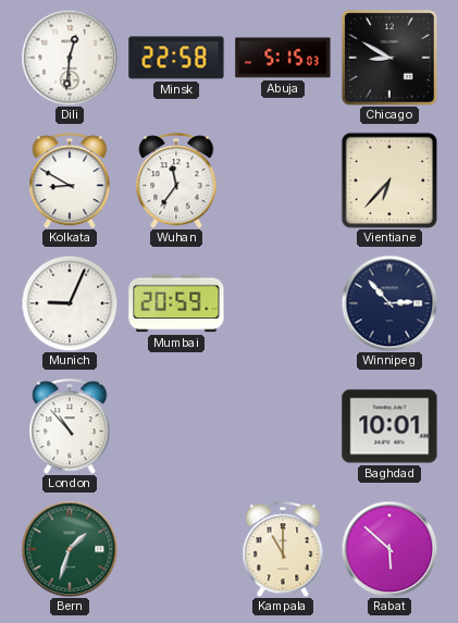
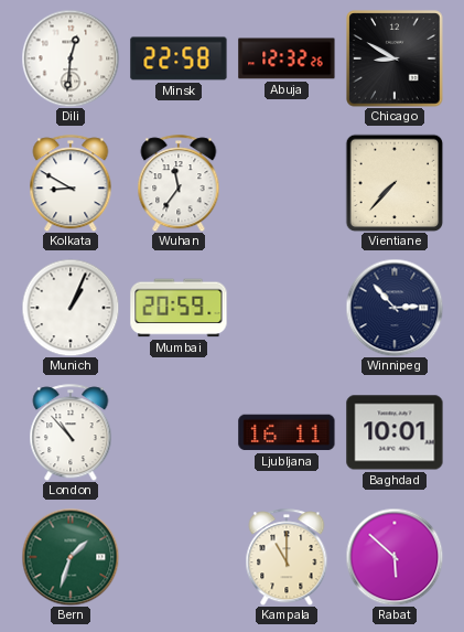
Abuja: 5:15 -> 12:32
Vientiane: 6:37 -> 7:37
Munich: 9:04 -> 1:04
Ljubljana: none -> 16:11
